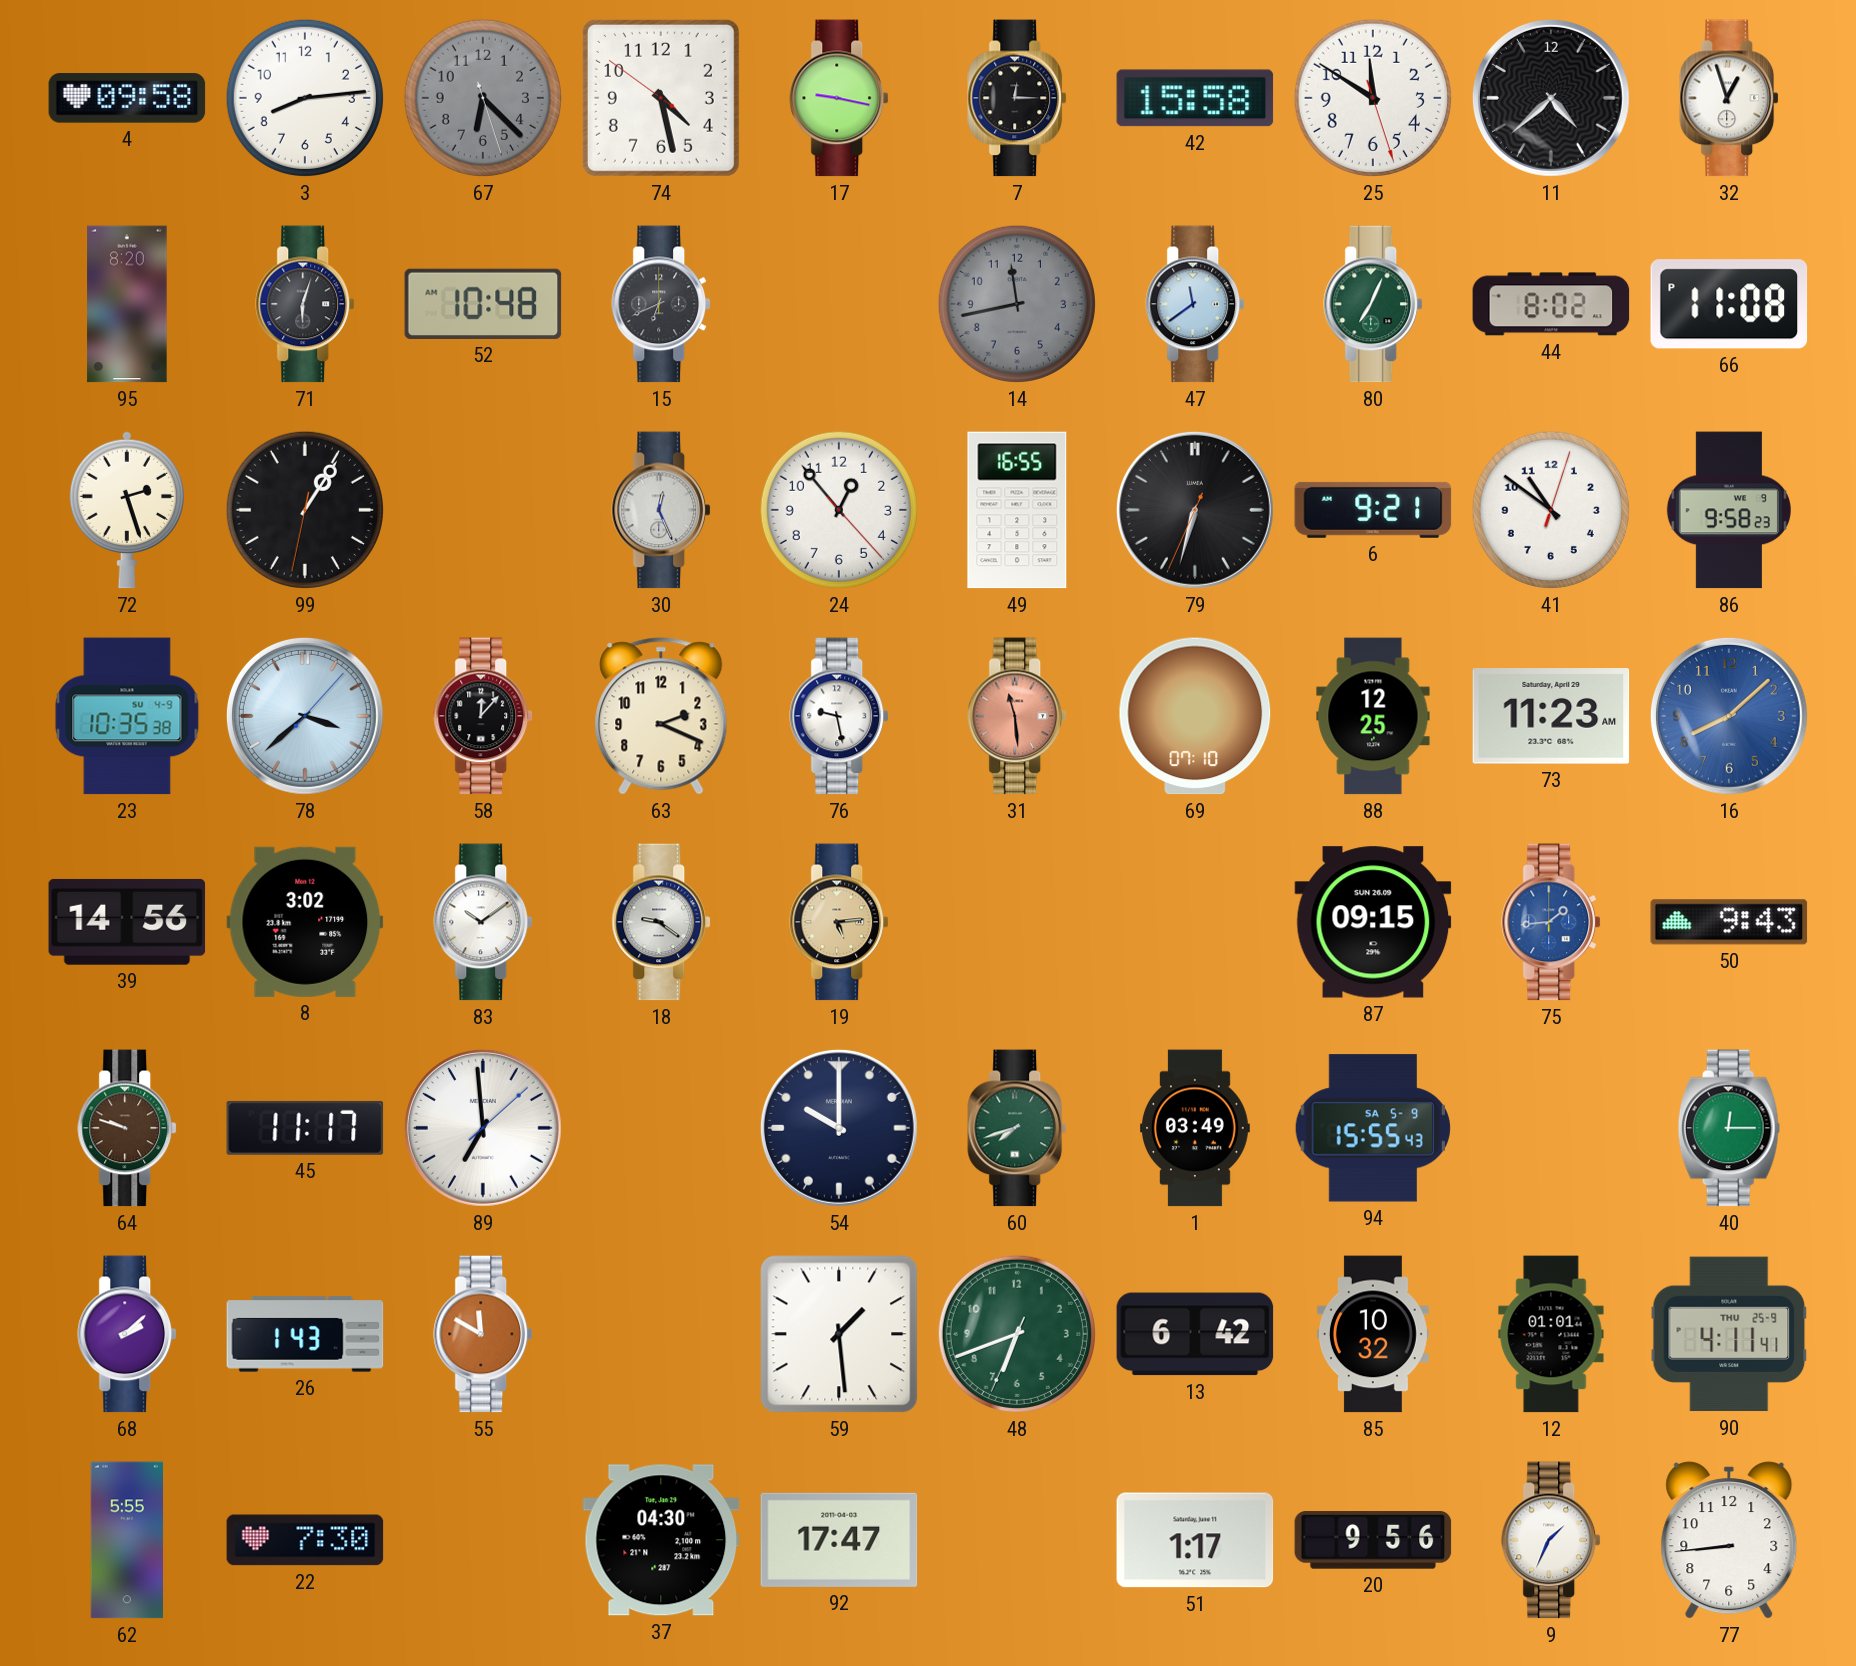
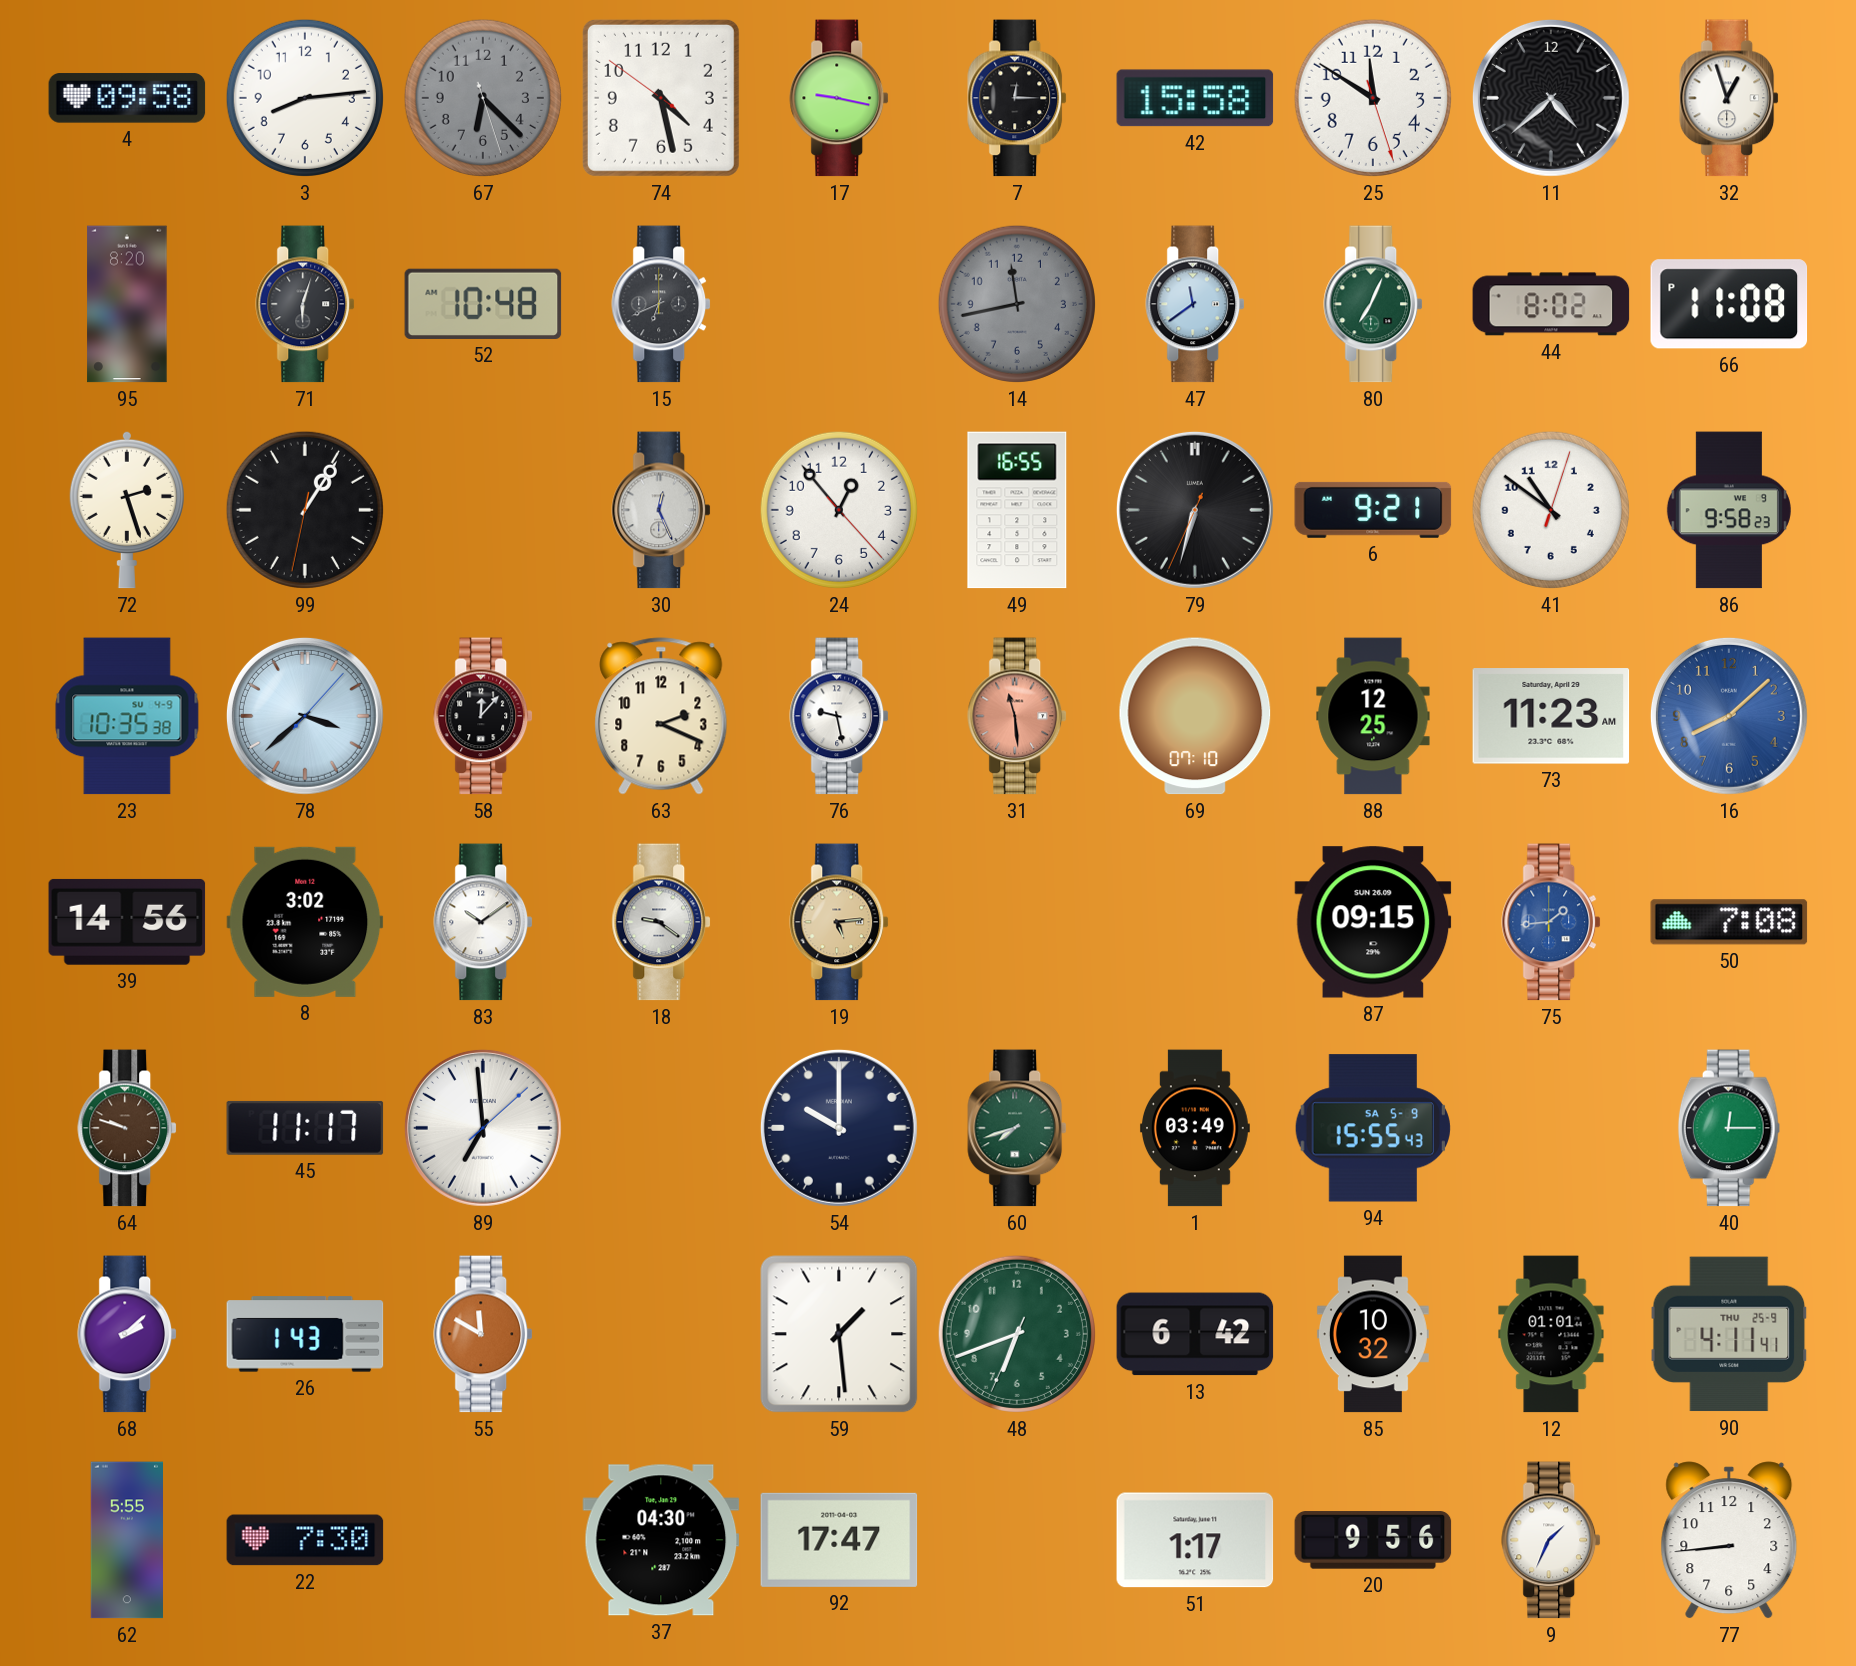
50: 9:43 -> 7:08
